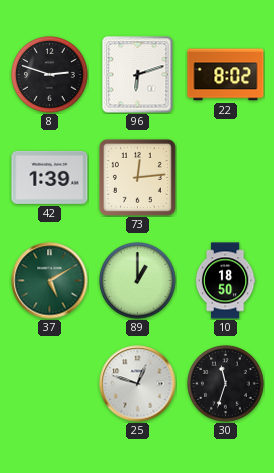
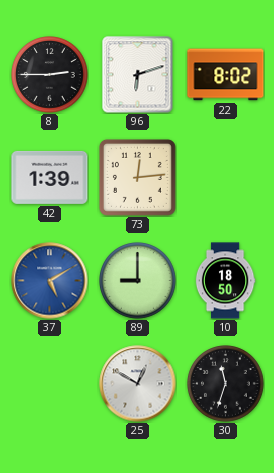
8: 2:48 -> 2:45
37 dial: green -> blue
89: 1:00 -> 9:00
25: 12:48 -> 12:50
